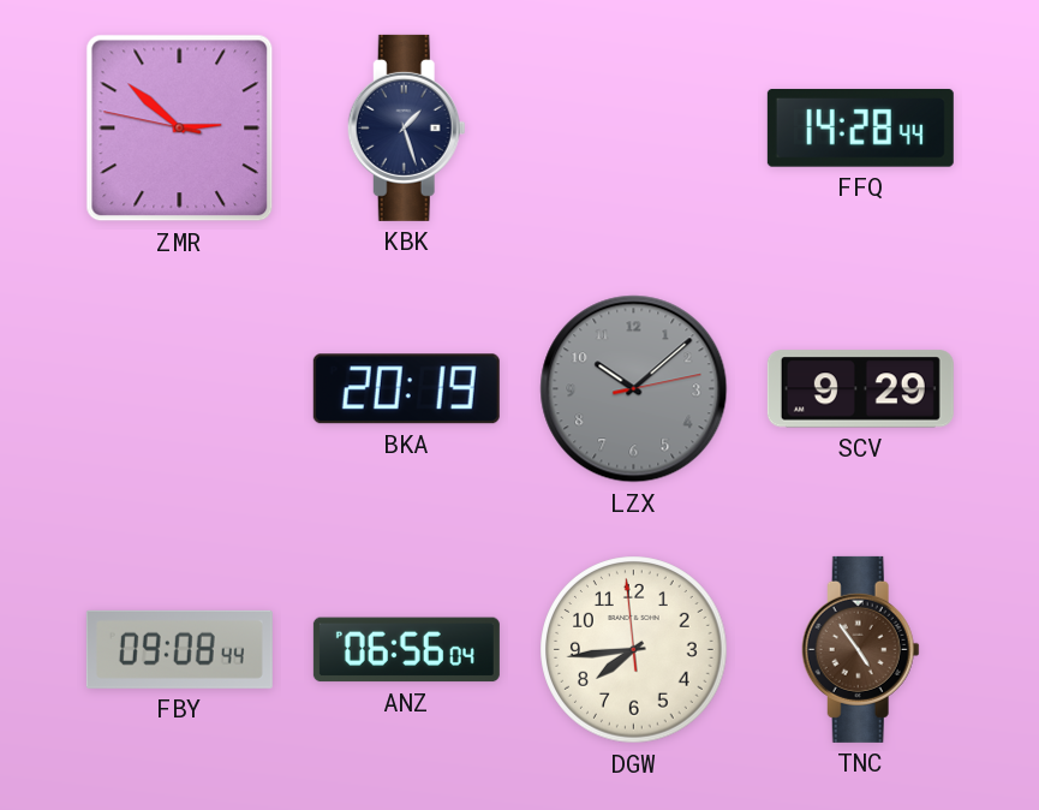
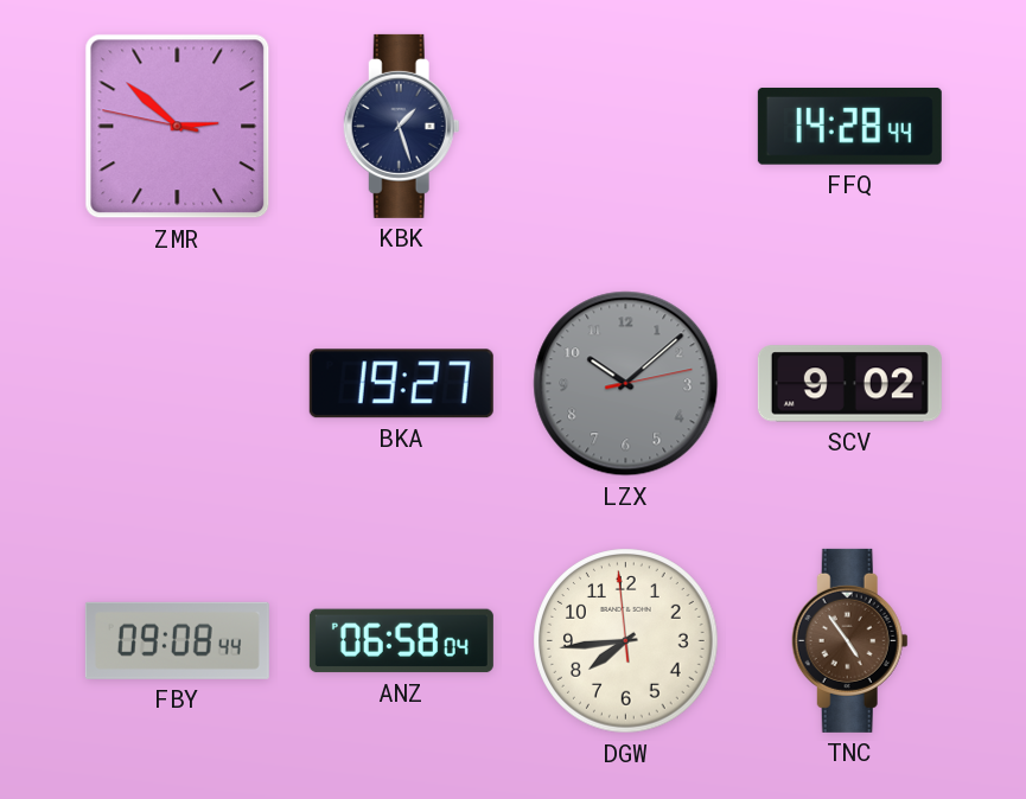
BKA: 20:19 -> 19:27
SCV: 9:29 -> 9:02
ANZ: 06:56 -> 06:58
